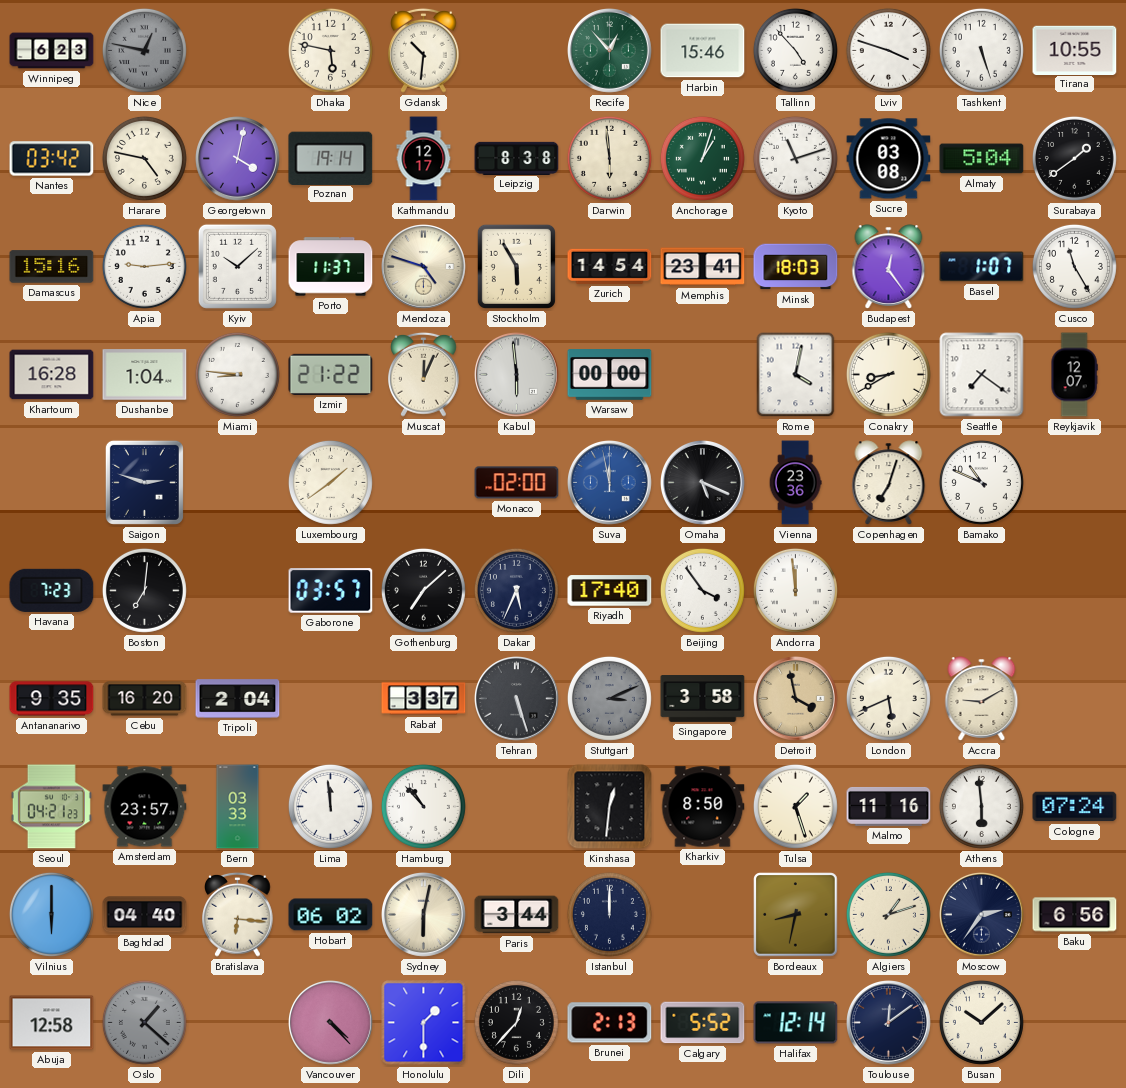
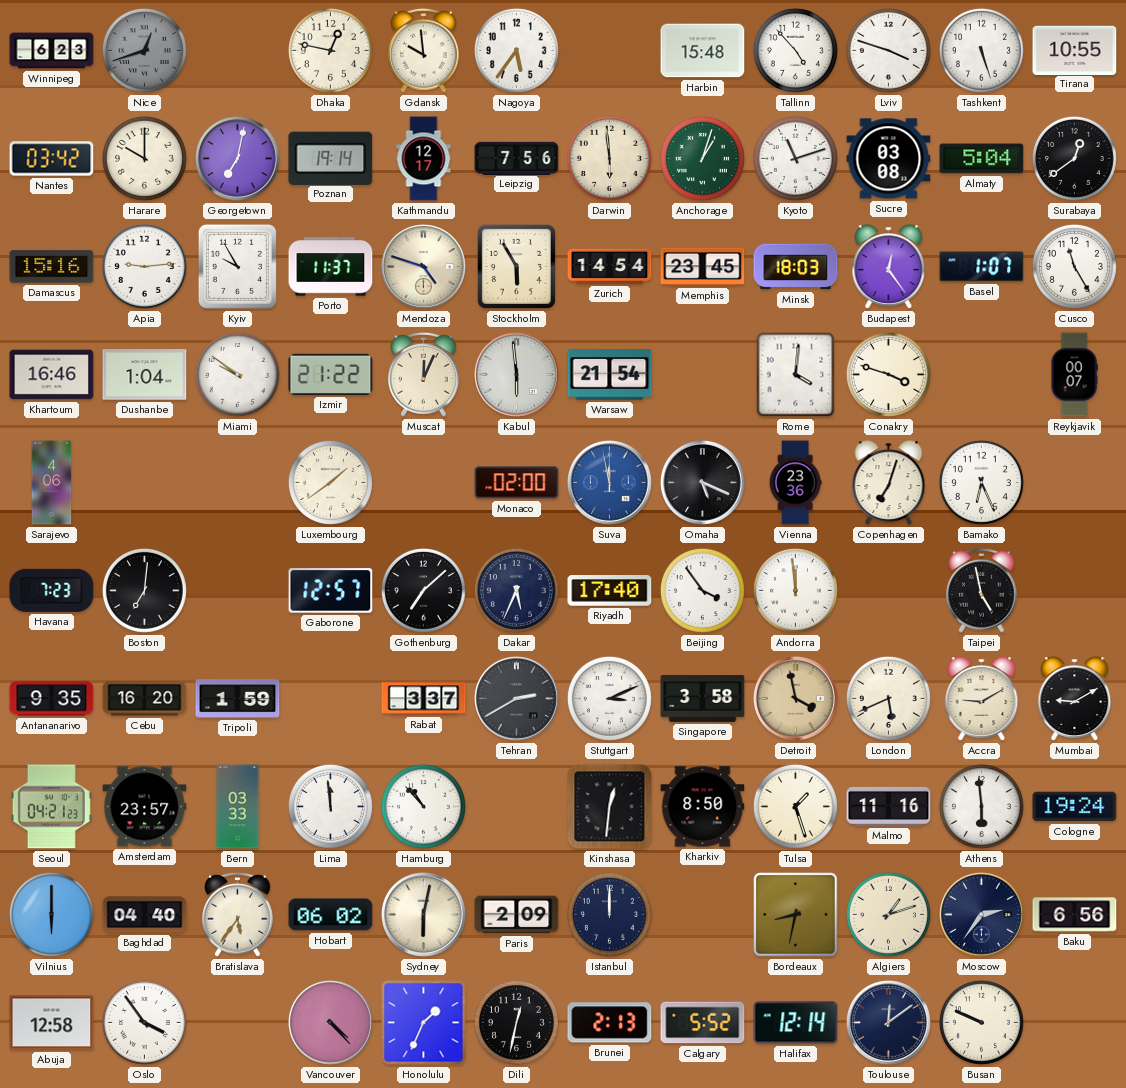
Nice: 12:47 -> 12:42
Dhaka: 5:47 -> 12:47
Gdansk: 10:31 -> 9:59
Nagoya: none -> 5:36
Recife: 12:53 -> none
Harbin: 15:46 -> 15:48
Harare: 4:47 -> 10:00
Georgetown: 4:02 -> 7:02
Leipzig: 8:38 -> 7:56
Surabaya: 1:39 -> 12:39
Kyiv: 10:08 -> 9:55
Memphis: 23:41 -> 23:45
Khartoum: 16:28 -> 16:46
Miami: 8:46 -> 9:51
Warsaw: 00:00 -> 21:54
Rome: 4:02 -> 4:01
Conakry: 8:40 -> 3:48
Seattle: 7:21 -> none
Reykjavik: 12:07 -> 00:07
Sarajevo: none -> 4:06
Saigon: 2:48 -> none
Bamako: 10:49 -> 6:26
Gaborone: 03:57 -> 12:57
Taipei: none -> 4:58
Tripoli: 2:04 -> 1:59
Tehran: 5:27 -> 2:40
Stuttgart dial: grey -> white
Mumbai: none -> 9:10
Cologne: 07:24 -> 19:24
Bratislava: 6:16 -> 5:36
Paris: 3:44 -> 2:09
Oslo: 1:22 -> 3:54
Oslo dial: grey -> white
Honolulu: 1:30 -> 1:34
Dili: 12:37 -> 12:32
Busan: 10:08 -> 9:49
